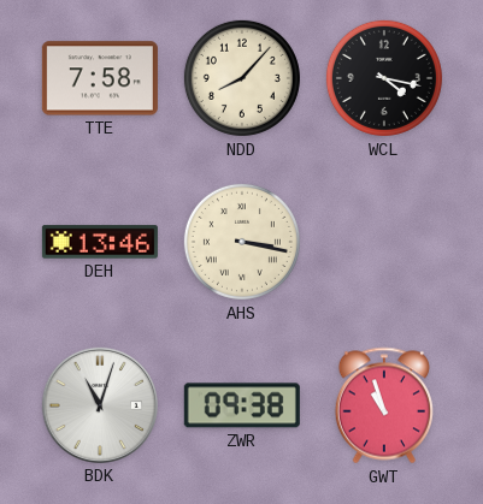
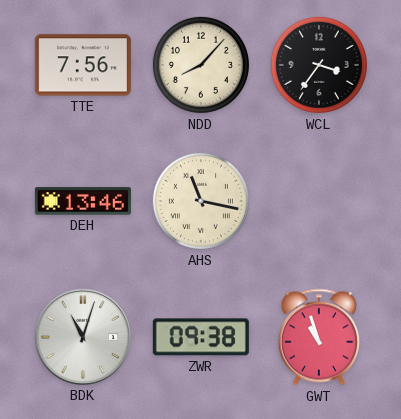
TTE: 7:58 -> 7:56
WCL: 4:17 -> 3:36
AHS: 3:17 -> 11:17
